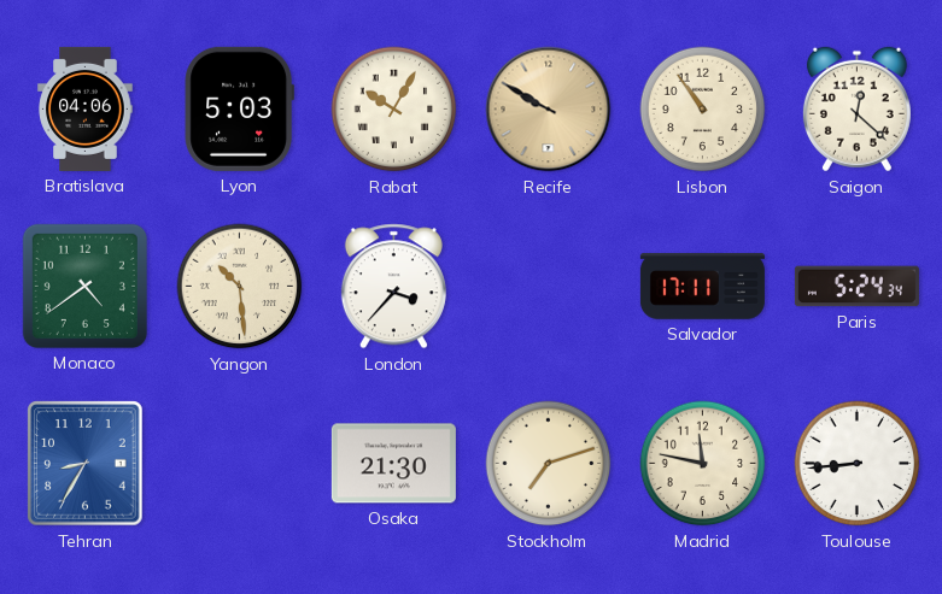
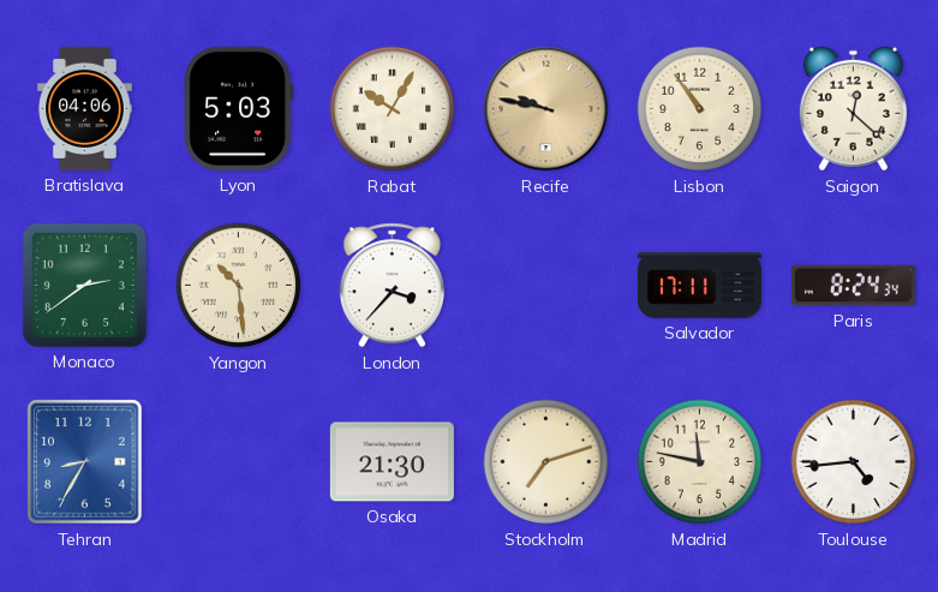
Recife: 9:50 -> 9:47
Monaco: 4:39 -> 2:39
Paris: 5:24 -> 8:24
Toulouse: 8:44 -> 4:44
